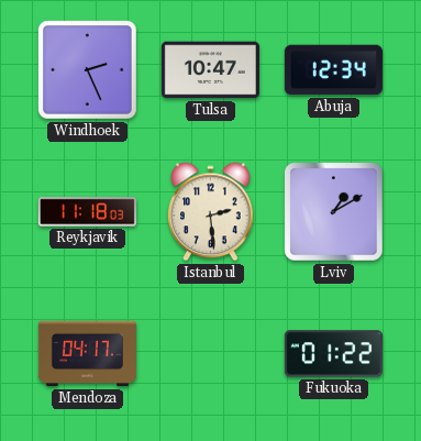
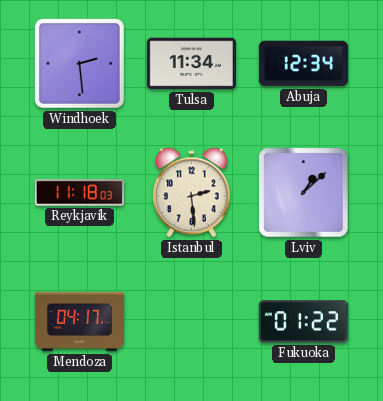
Windhoek: 2:26 -> 2:29
Tulsa: 10:47 -> 11:34
Lviv: 1:10 -> 1:08
